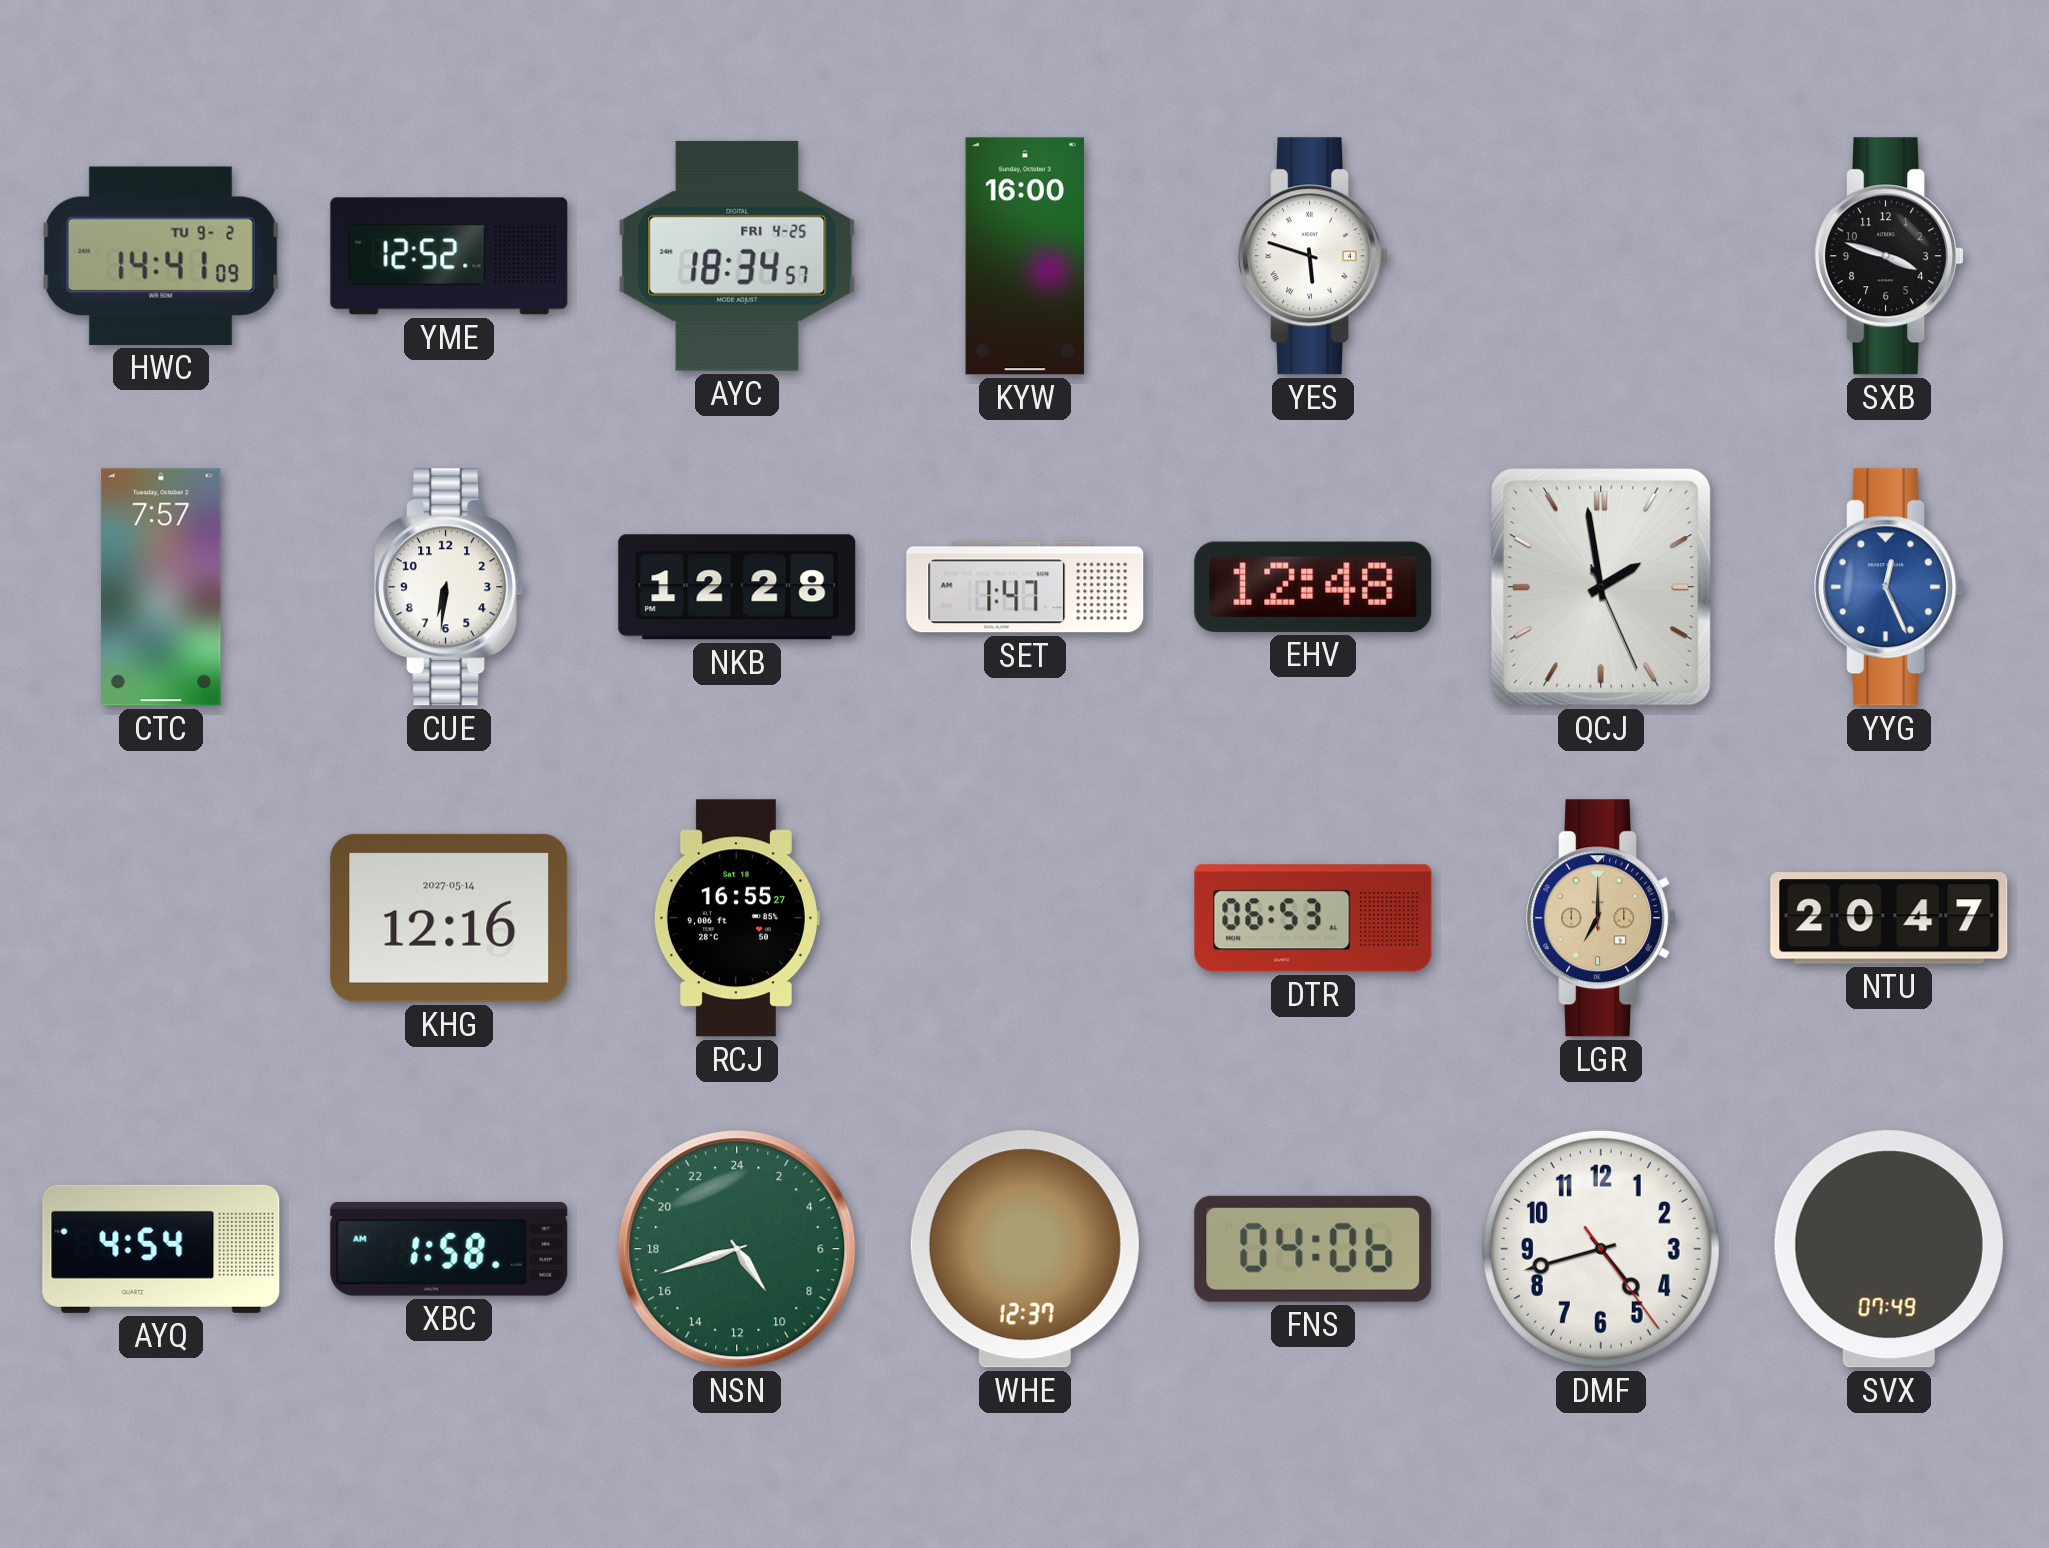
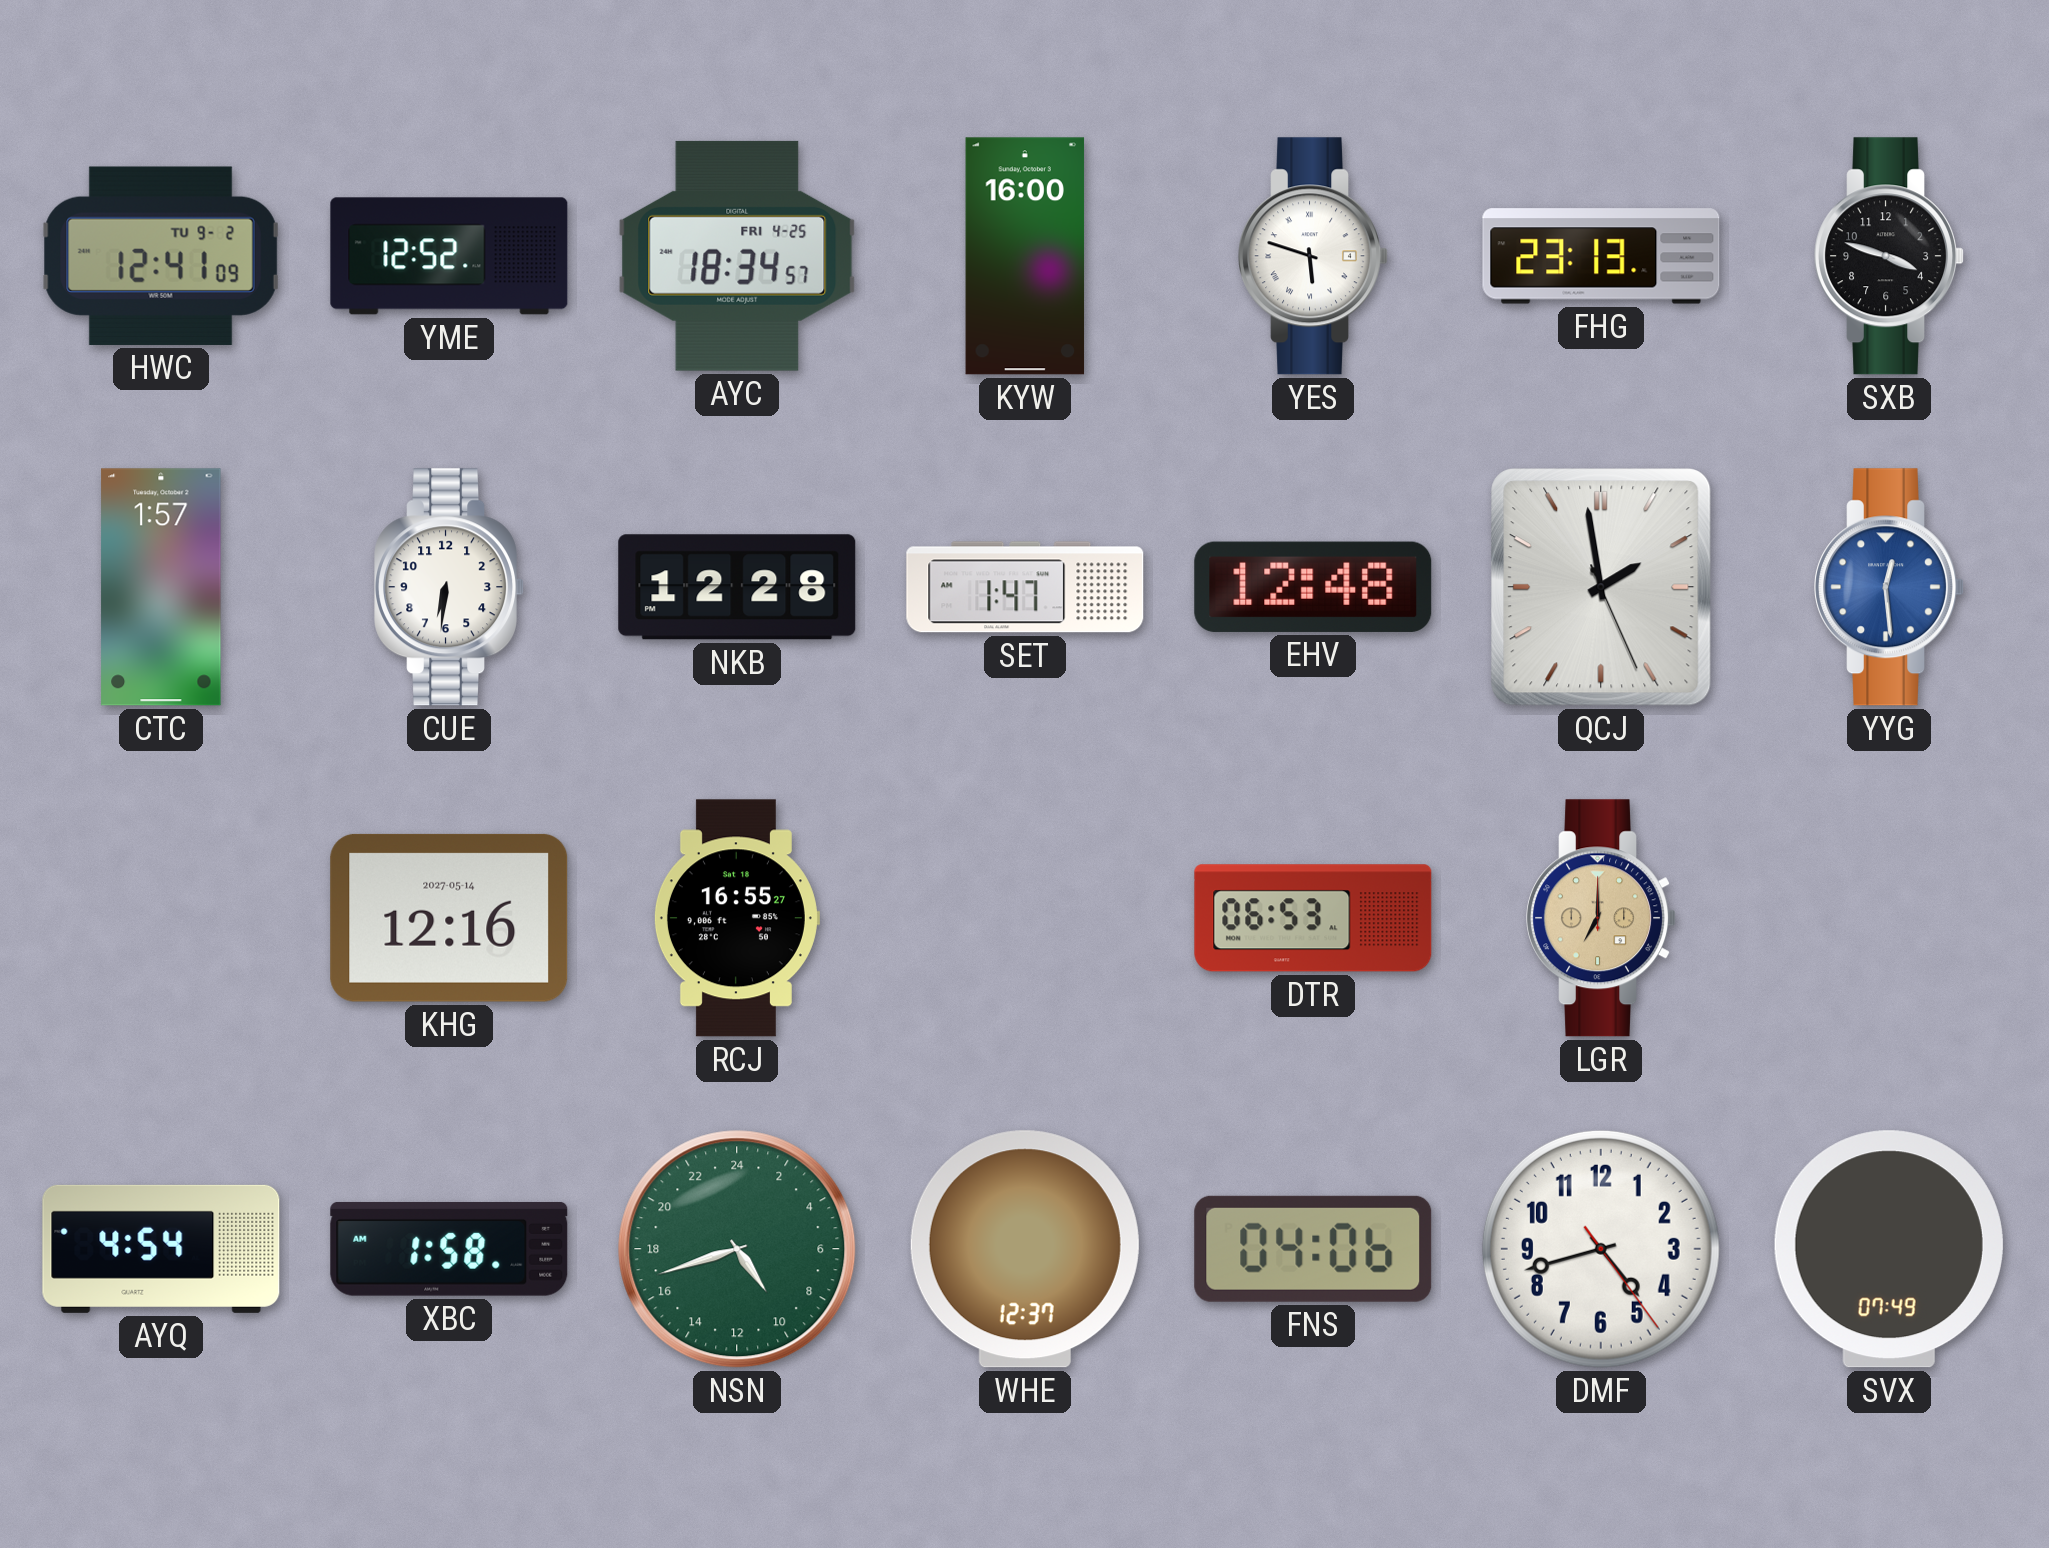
HWC: 14:41 -> 12:41
FHG: none -> 23:13
CTC: 7:57 -> 1:57
YYG: 12:26 -> 12:29
NTU: 20:47 -> none
